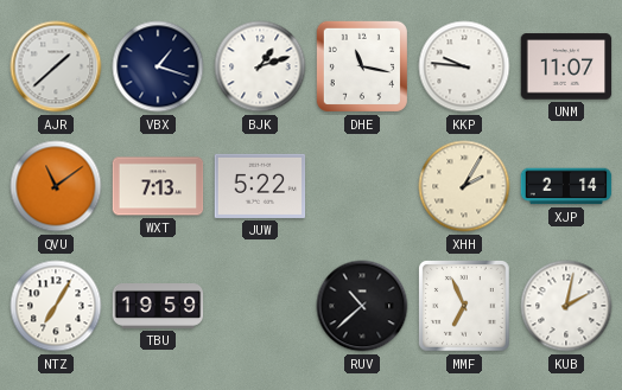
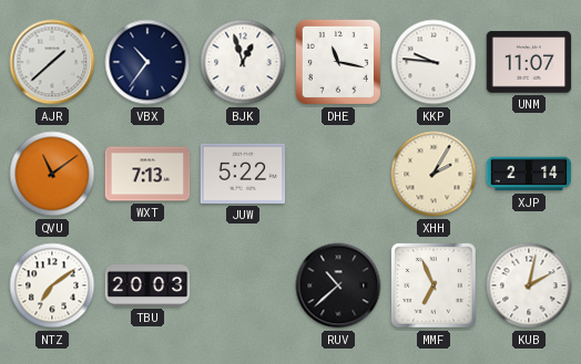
VBX: 1:18 -> 10:36
BJK: 1:12 -> 12:57
NTZ: 7:05 -> 7:09
TBU: 19:59 -> 20:03
